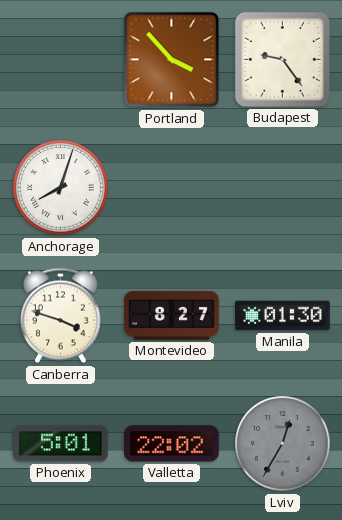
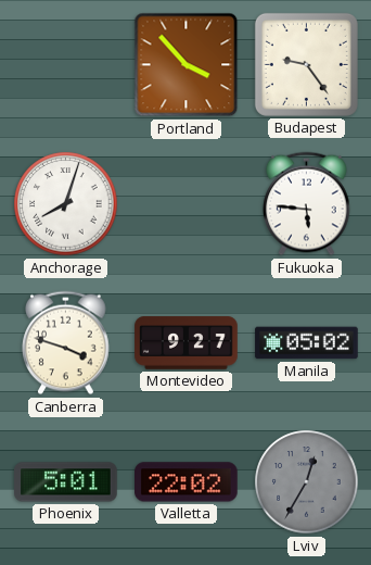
Fukuoka: none -> 5:46
Montevideo: 8:27 -> 9:27
Manila: 01:30 -> 05:02
